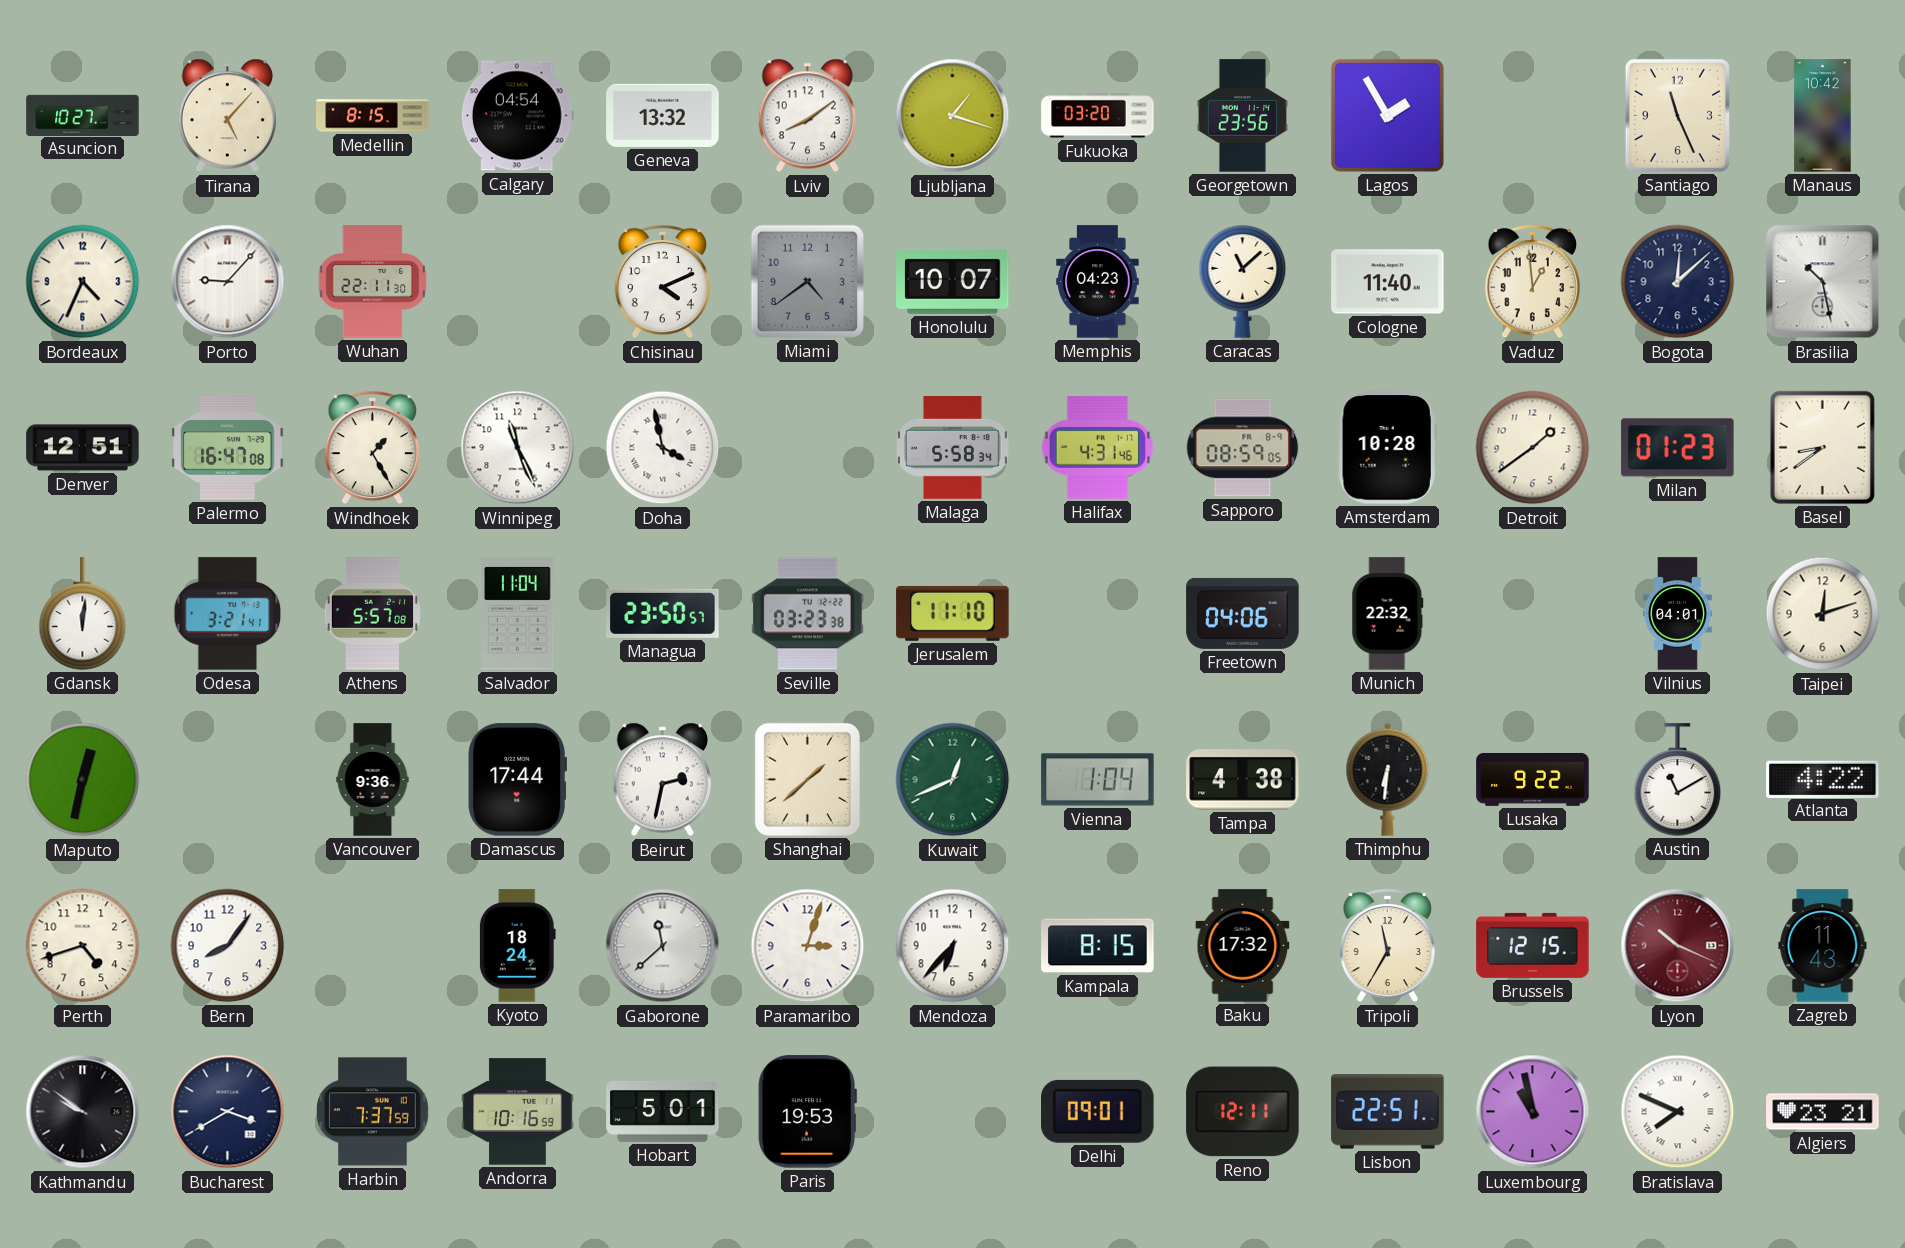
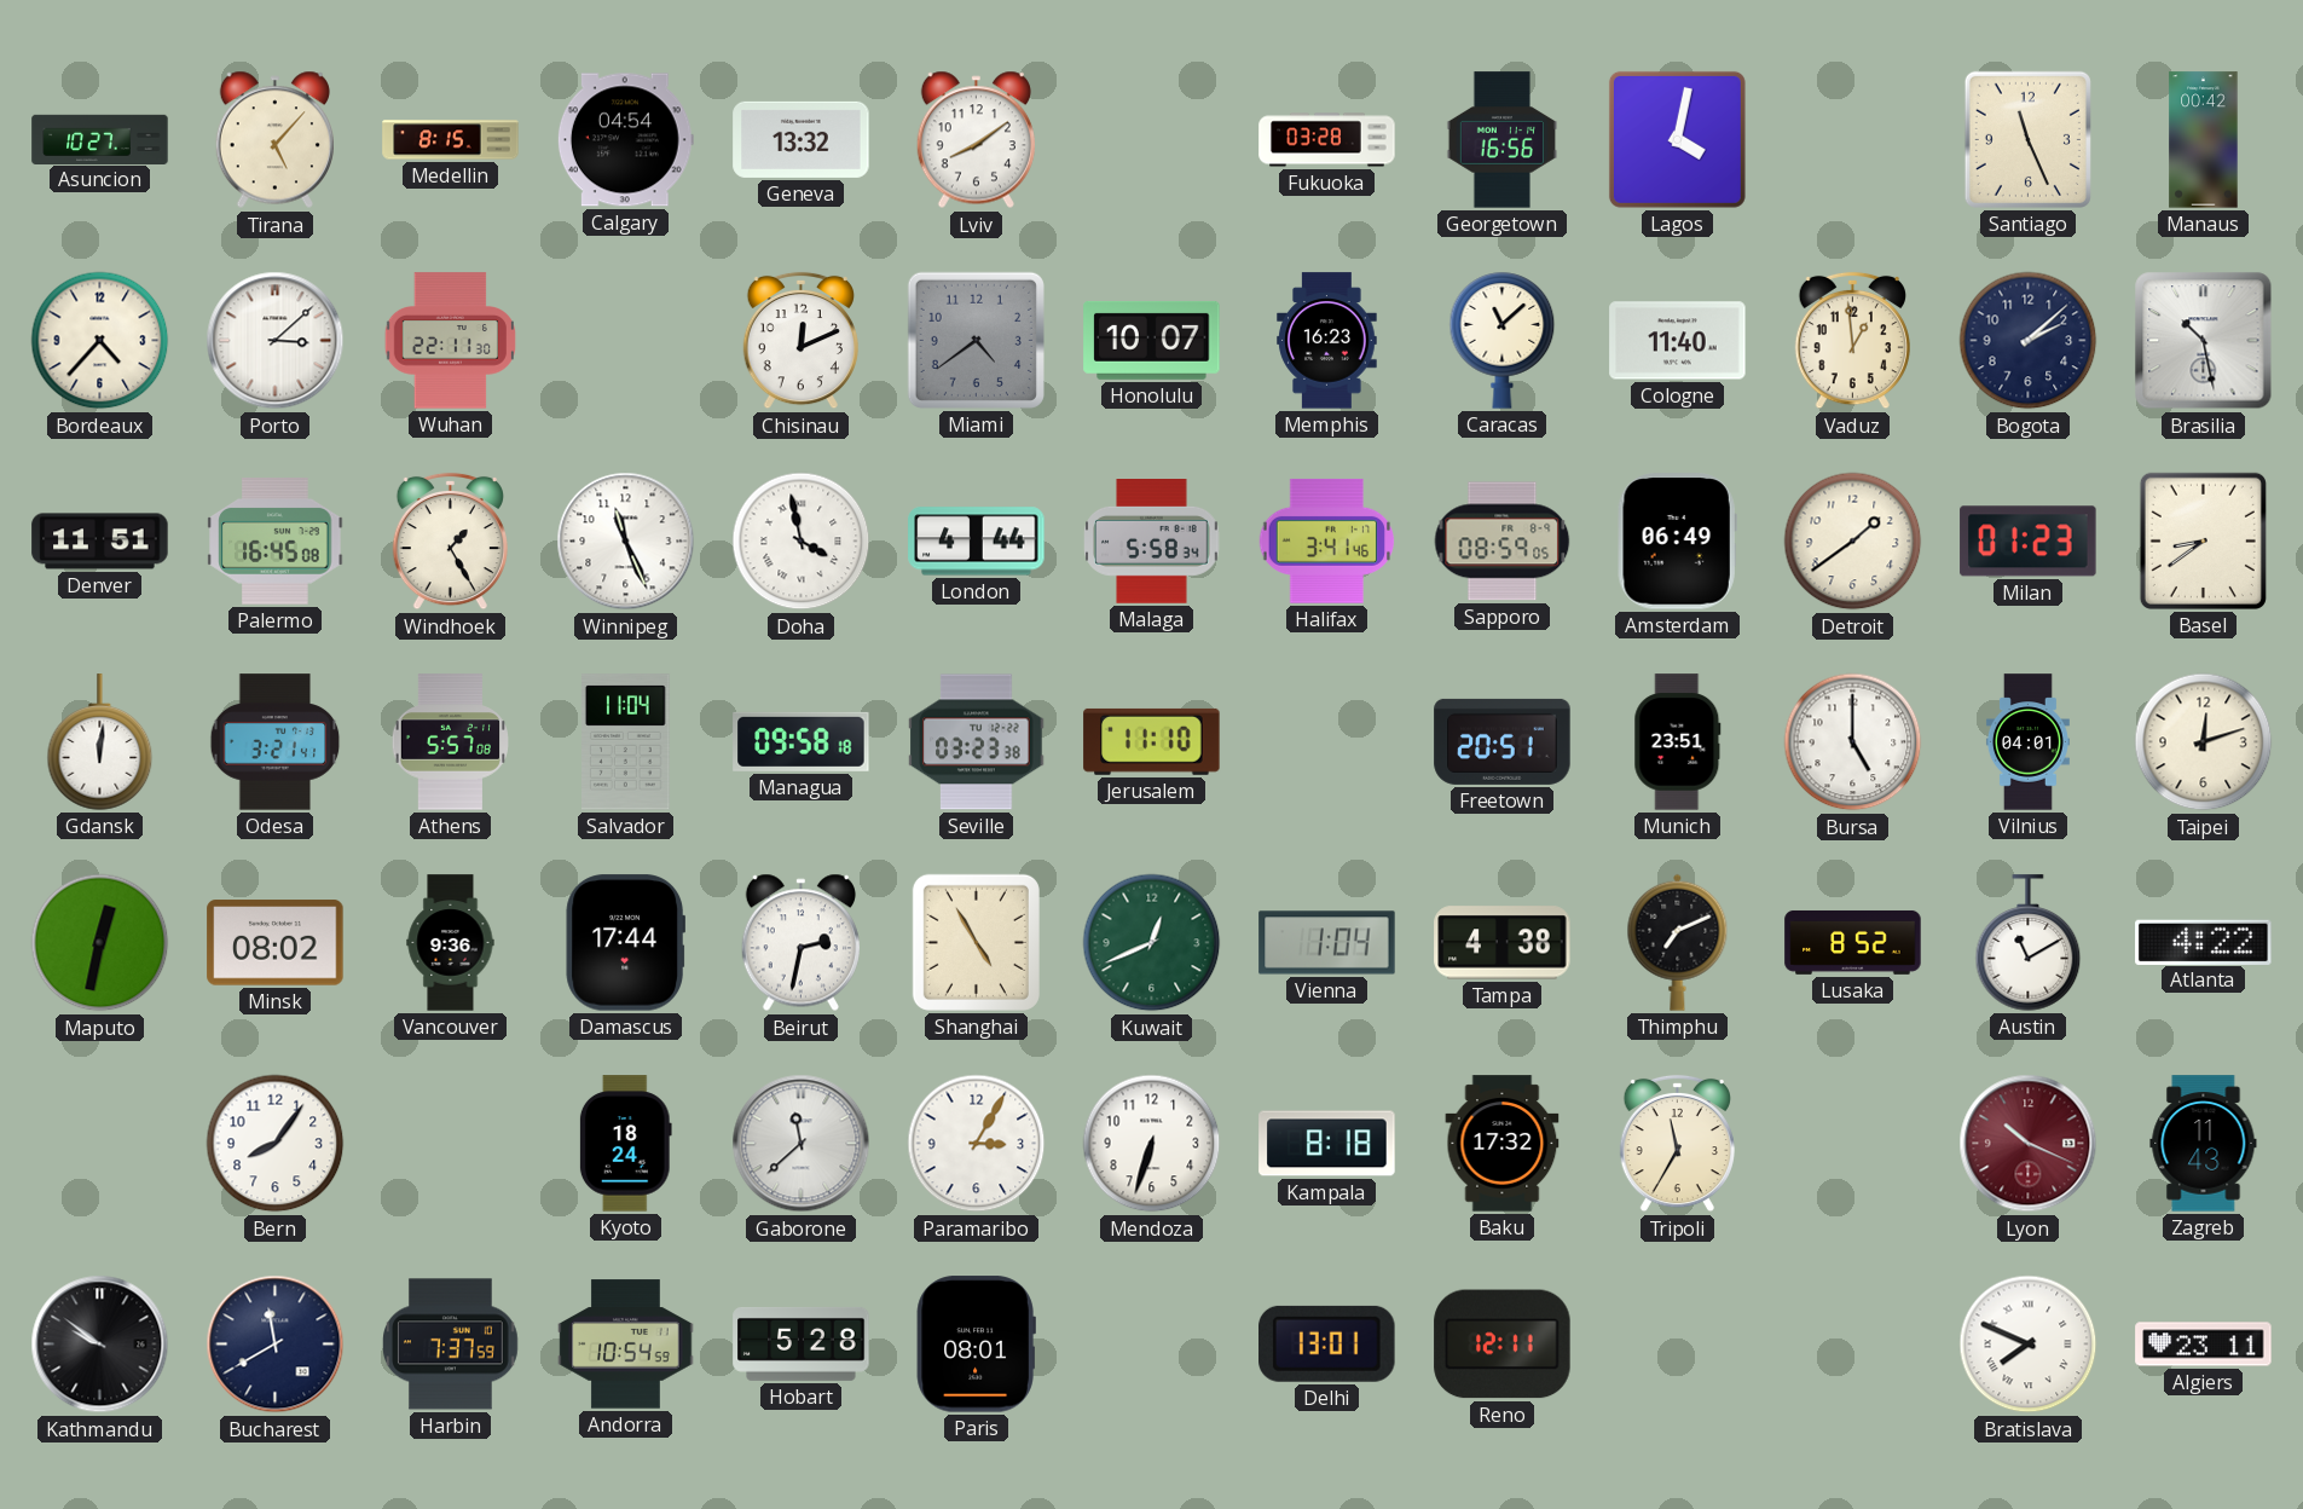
Ljubljana: 1:18 -> none
Fukuoka: 03:20 -> 03:28
Georgetown: 23:56 -> 16:56
Lagos: 1:55 -> 4:02
Manaus: 10:42 -> 00:42
Bordeaux: 4:34 -> 4:37
Porto: 9:07 -> 3:08
Chisinau: 4:11 -> 12:11
Memphis: 04:23 -> 16:23
Bogota: 12:08 -> 2:08
Denver: 12:51 -> 11:51
Palermo: 16:47 -> 16:45
London: none -> 4:44
Halifax: 4:31 -> 3:41
Amsterdam: 10:28 -> 06:49
Managua: 23:50 -> 09:58
Freetown: 04:06 -> 20:51
Munich: 22:32 -> 23:51
Bursa: none -> 5:00
Minsk: none -> 08:02
Shanghai: 1:38 -> 4:55
Thimphu: 6:31 -> 7:11
Lusaka: 9:22 -> 8:52
Perth: 4:42 -> none
Paramaribo: 3:03 -> 3:05
Mendoza: 6:37 -> 6:33
Kampala: 8:15 -> 8:18
Brussels: 12:15 -> none
Bucharest: 3:40 -> 11:40
Andorra: 10:16 -> 10:54
Hobart: 5:01 -> 5:28
Paris: 19:53 -> 08:01
Delhi: 09:01 -> 13:01
Lisbon: 22:51 -> none
Luxembourg: 10:58 -> none
Algiers: 23:21 -> 23:11
